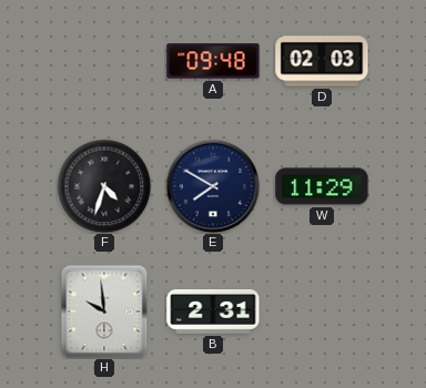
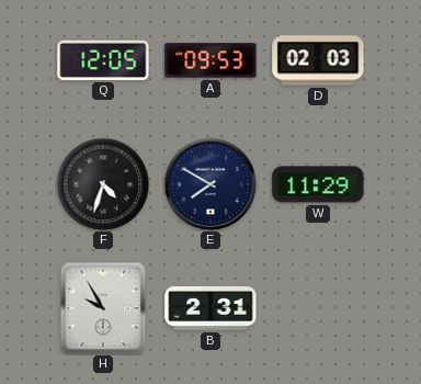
Q: none -> 12:05
A: 09:48 -> 09:53
H: 9:59 -> 9:55
